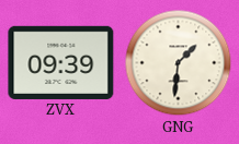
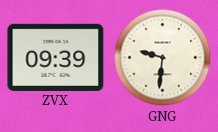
GNG: 1:31 -> 9:31
